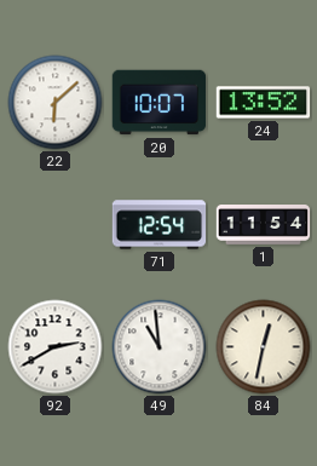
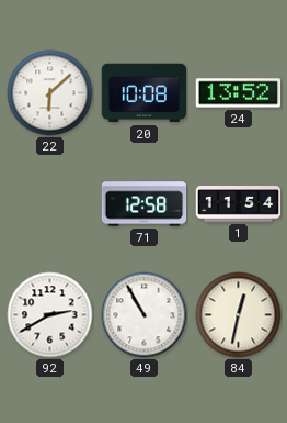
20: 10:07 -> 10:08
71: 12:54 -> 12:58
49: 10:59 -> 10:55
